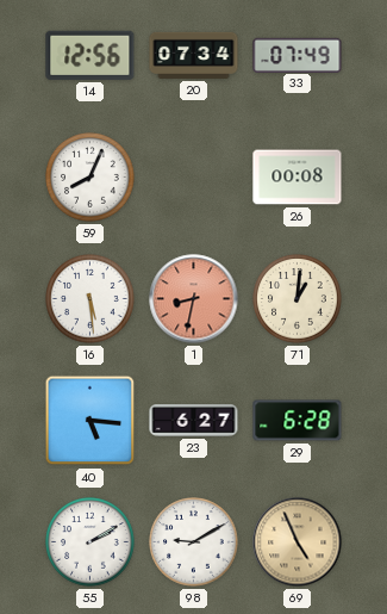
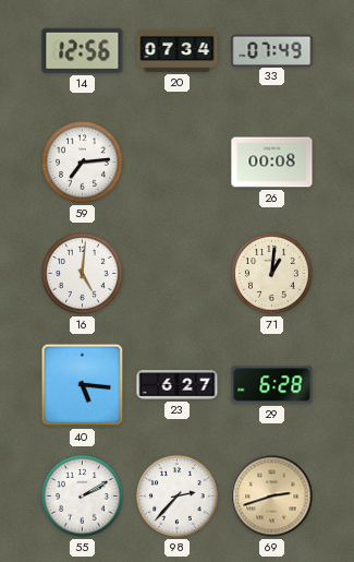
59: 8:04 -> 7:14
16: 5:29 -> 5:01
1: 8:32 -> none
98: 9:10 -> 2:37
69: 4:56 -> 2:42
